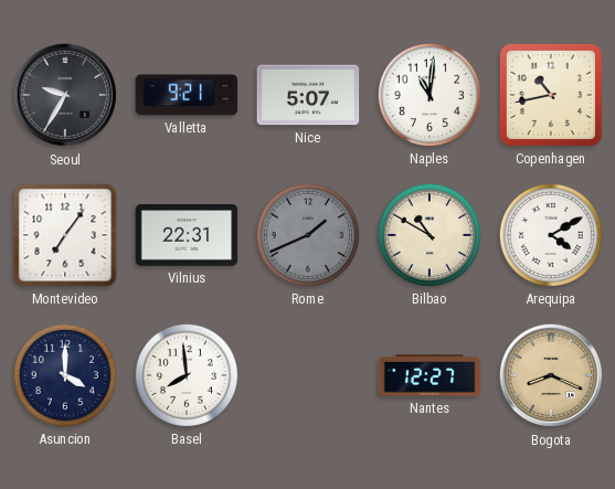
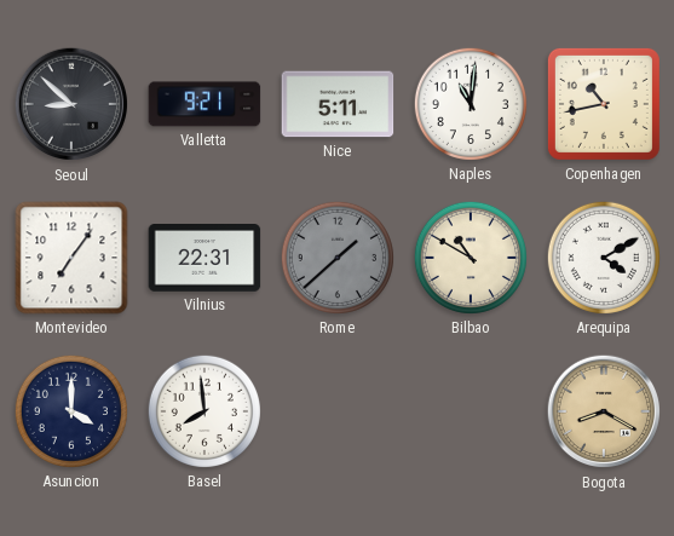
Seoul: 9:35 -> 8:52
Nice: 5:07 -> 5:11
Rome: 1:41 -> 1:38
Nantes: 12:27 -> none
Bogota: 8:19 -> 8:20
